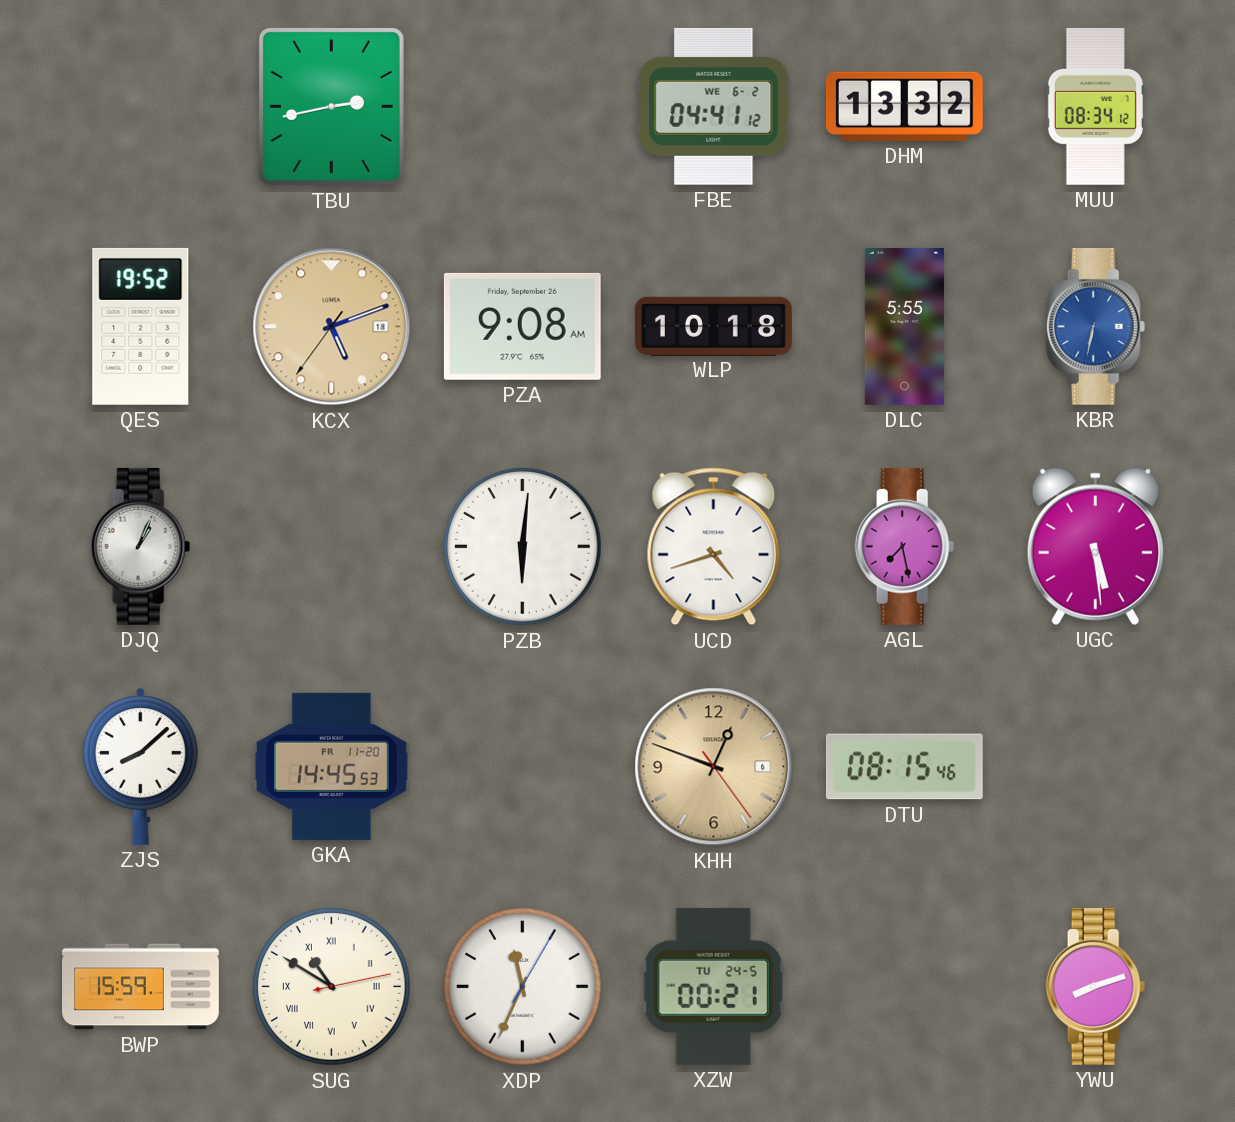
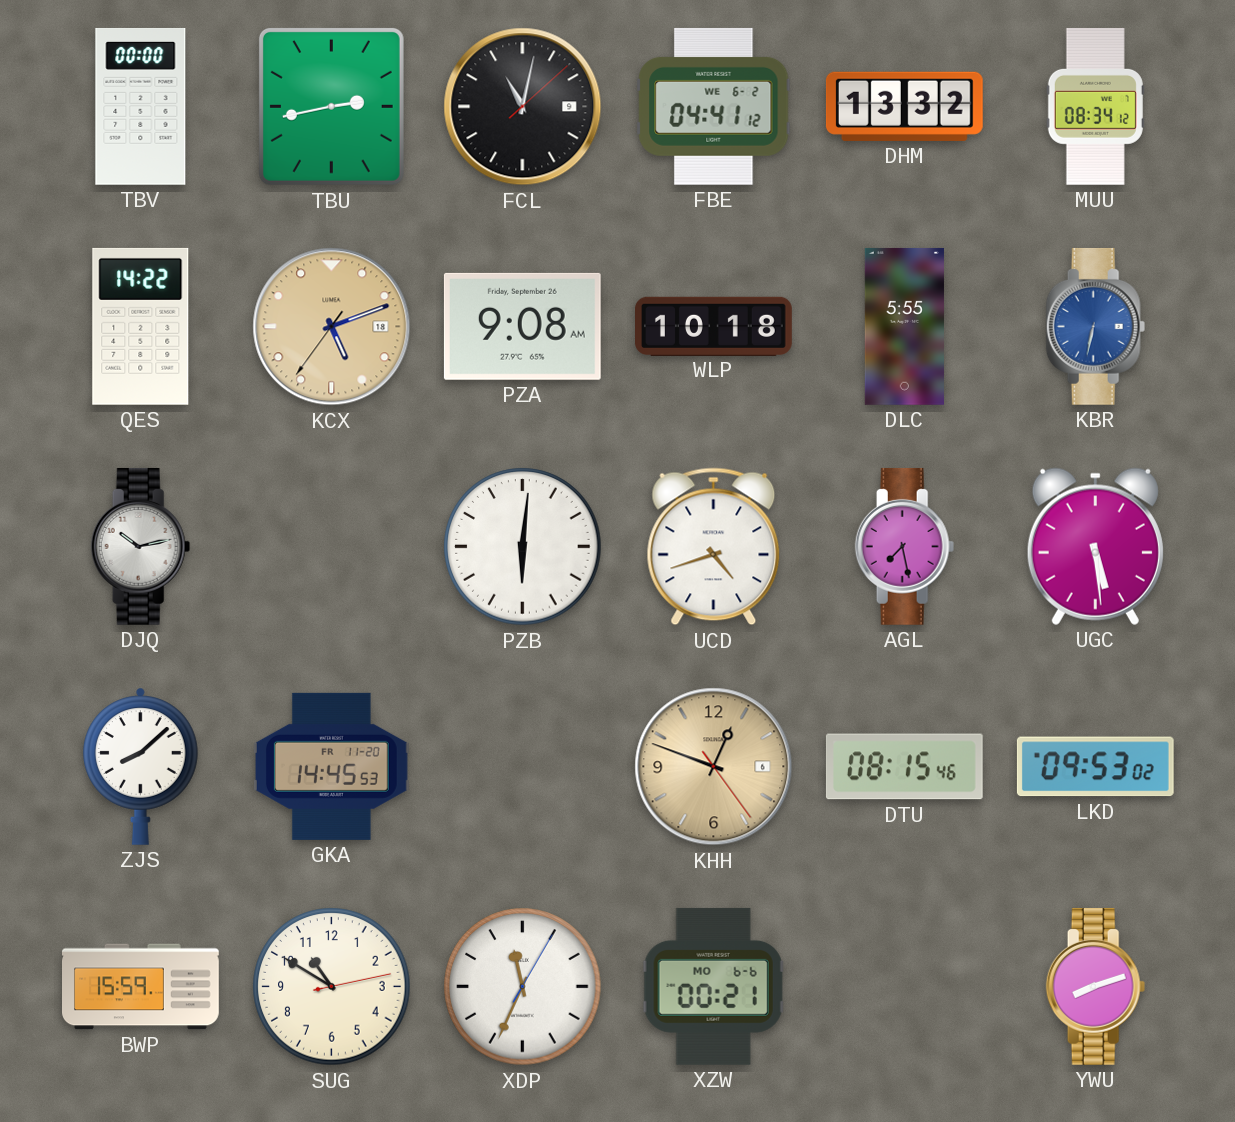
TBV: none -> 00:00
FCL: none -> 11:02
QES: 19:52 -> 14:22
DJQ: 1:04 -> 10:13
LKD: none -> 09:53
SUG numerals: Roman -> Arabic
XZW date: TU 24-5 -> MO 6-6
